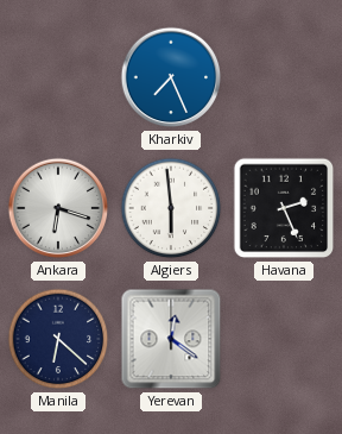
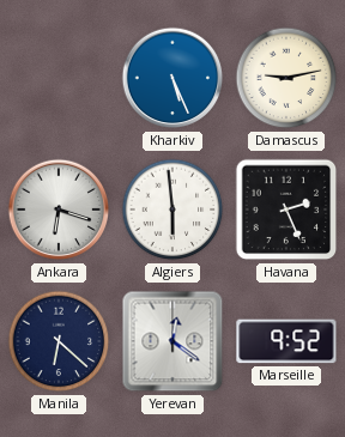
Kharkiv: 7:26 -> 5:26
Damascus: none -> 9:13
Marseille: none -> 9:52
